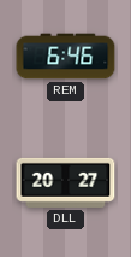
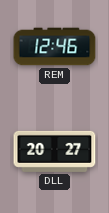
REM: 6:46 -> 12:46
